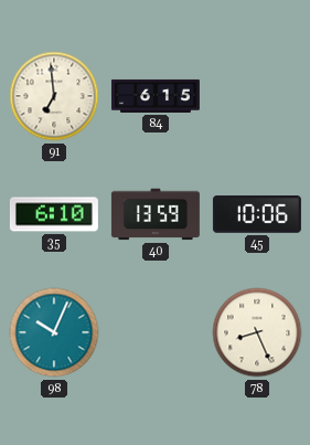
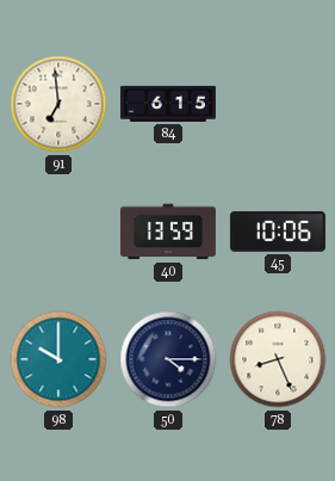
35: 6:10 -> none
98: 10:04 -> 10:00
50: none -> 4:15
